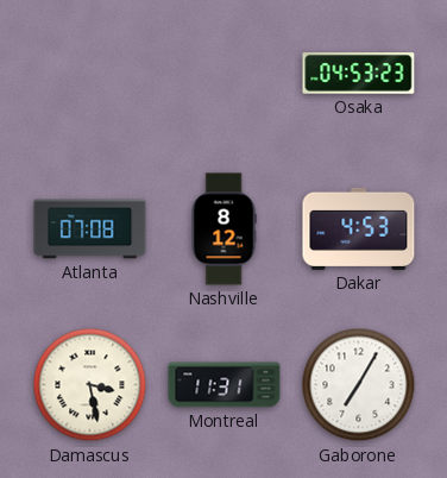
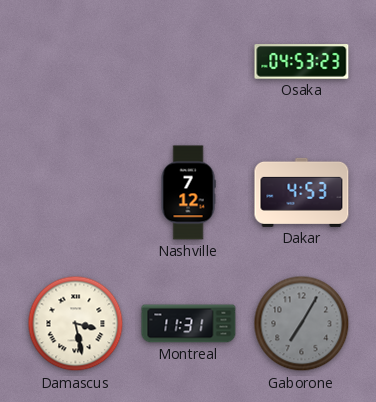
Atlanta: 07:08 -> none
Nashville: 8:12 -> 7:12
Gaborone dial: white -> grey
